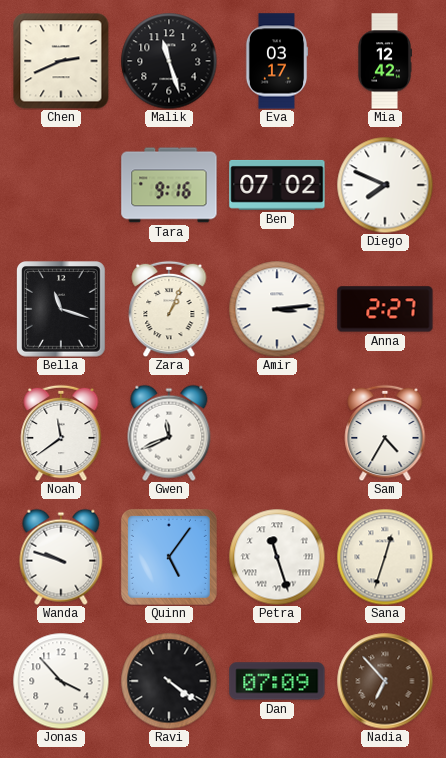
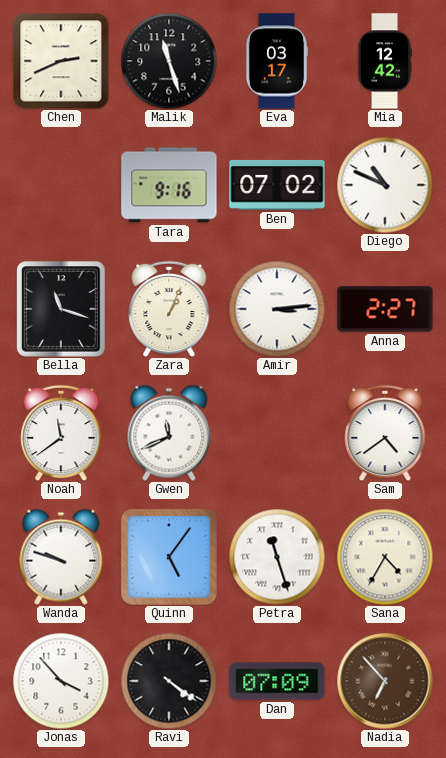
Diego: 7:49 -> 10:49
Sam: 4:35 -> 4:39
Sana: 12:33 -> 4:35
